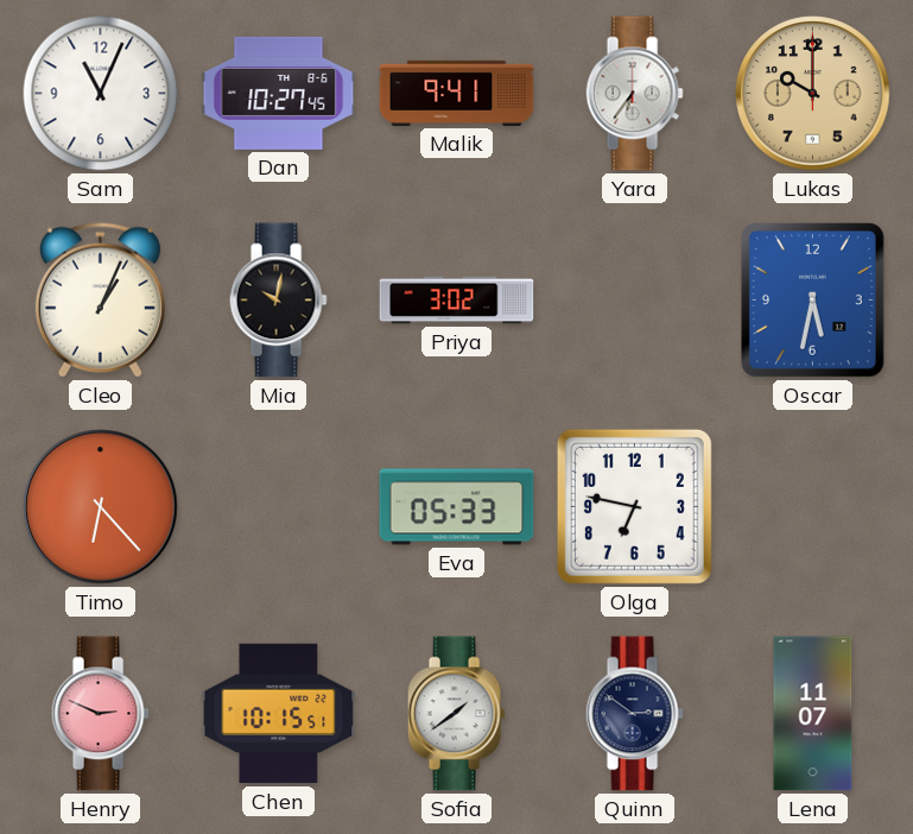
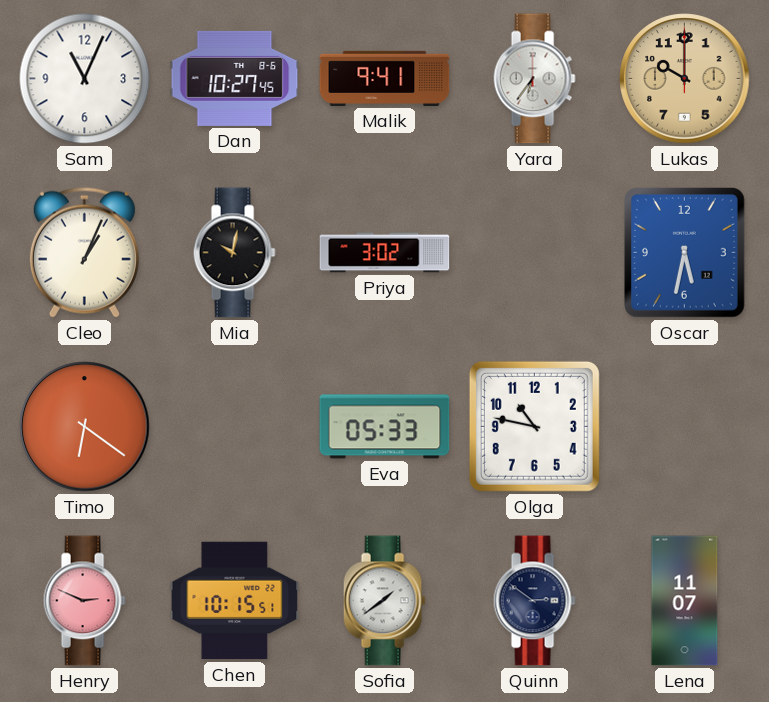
Timo: 6:23 -> 6:21
Olga: 6:47 -> 10:47
